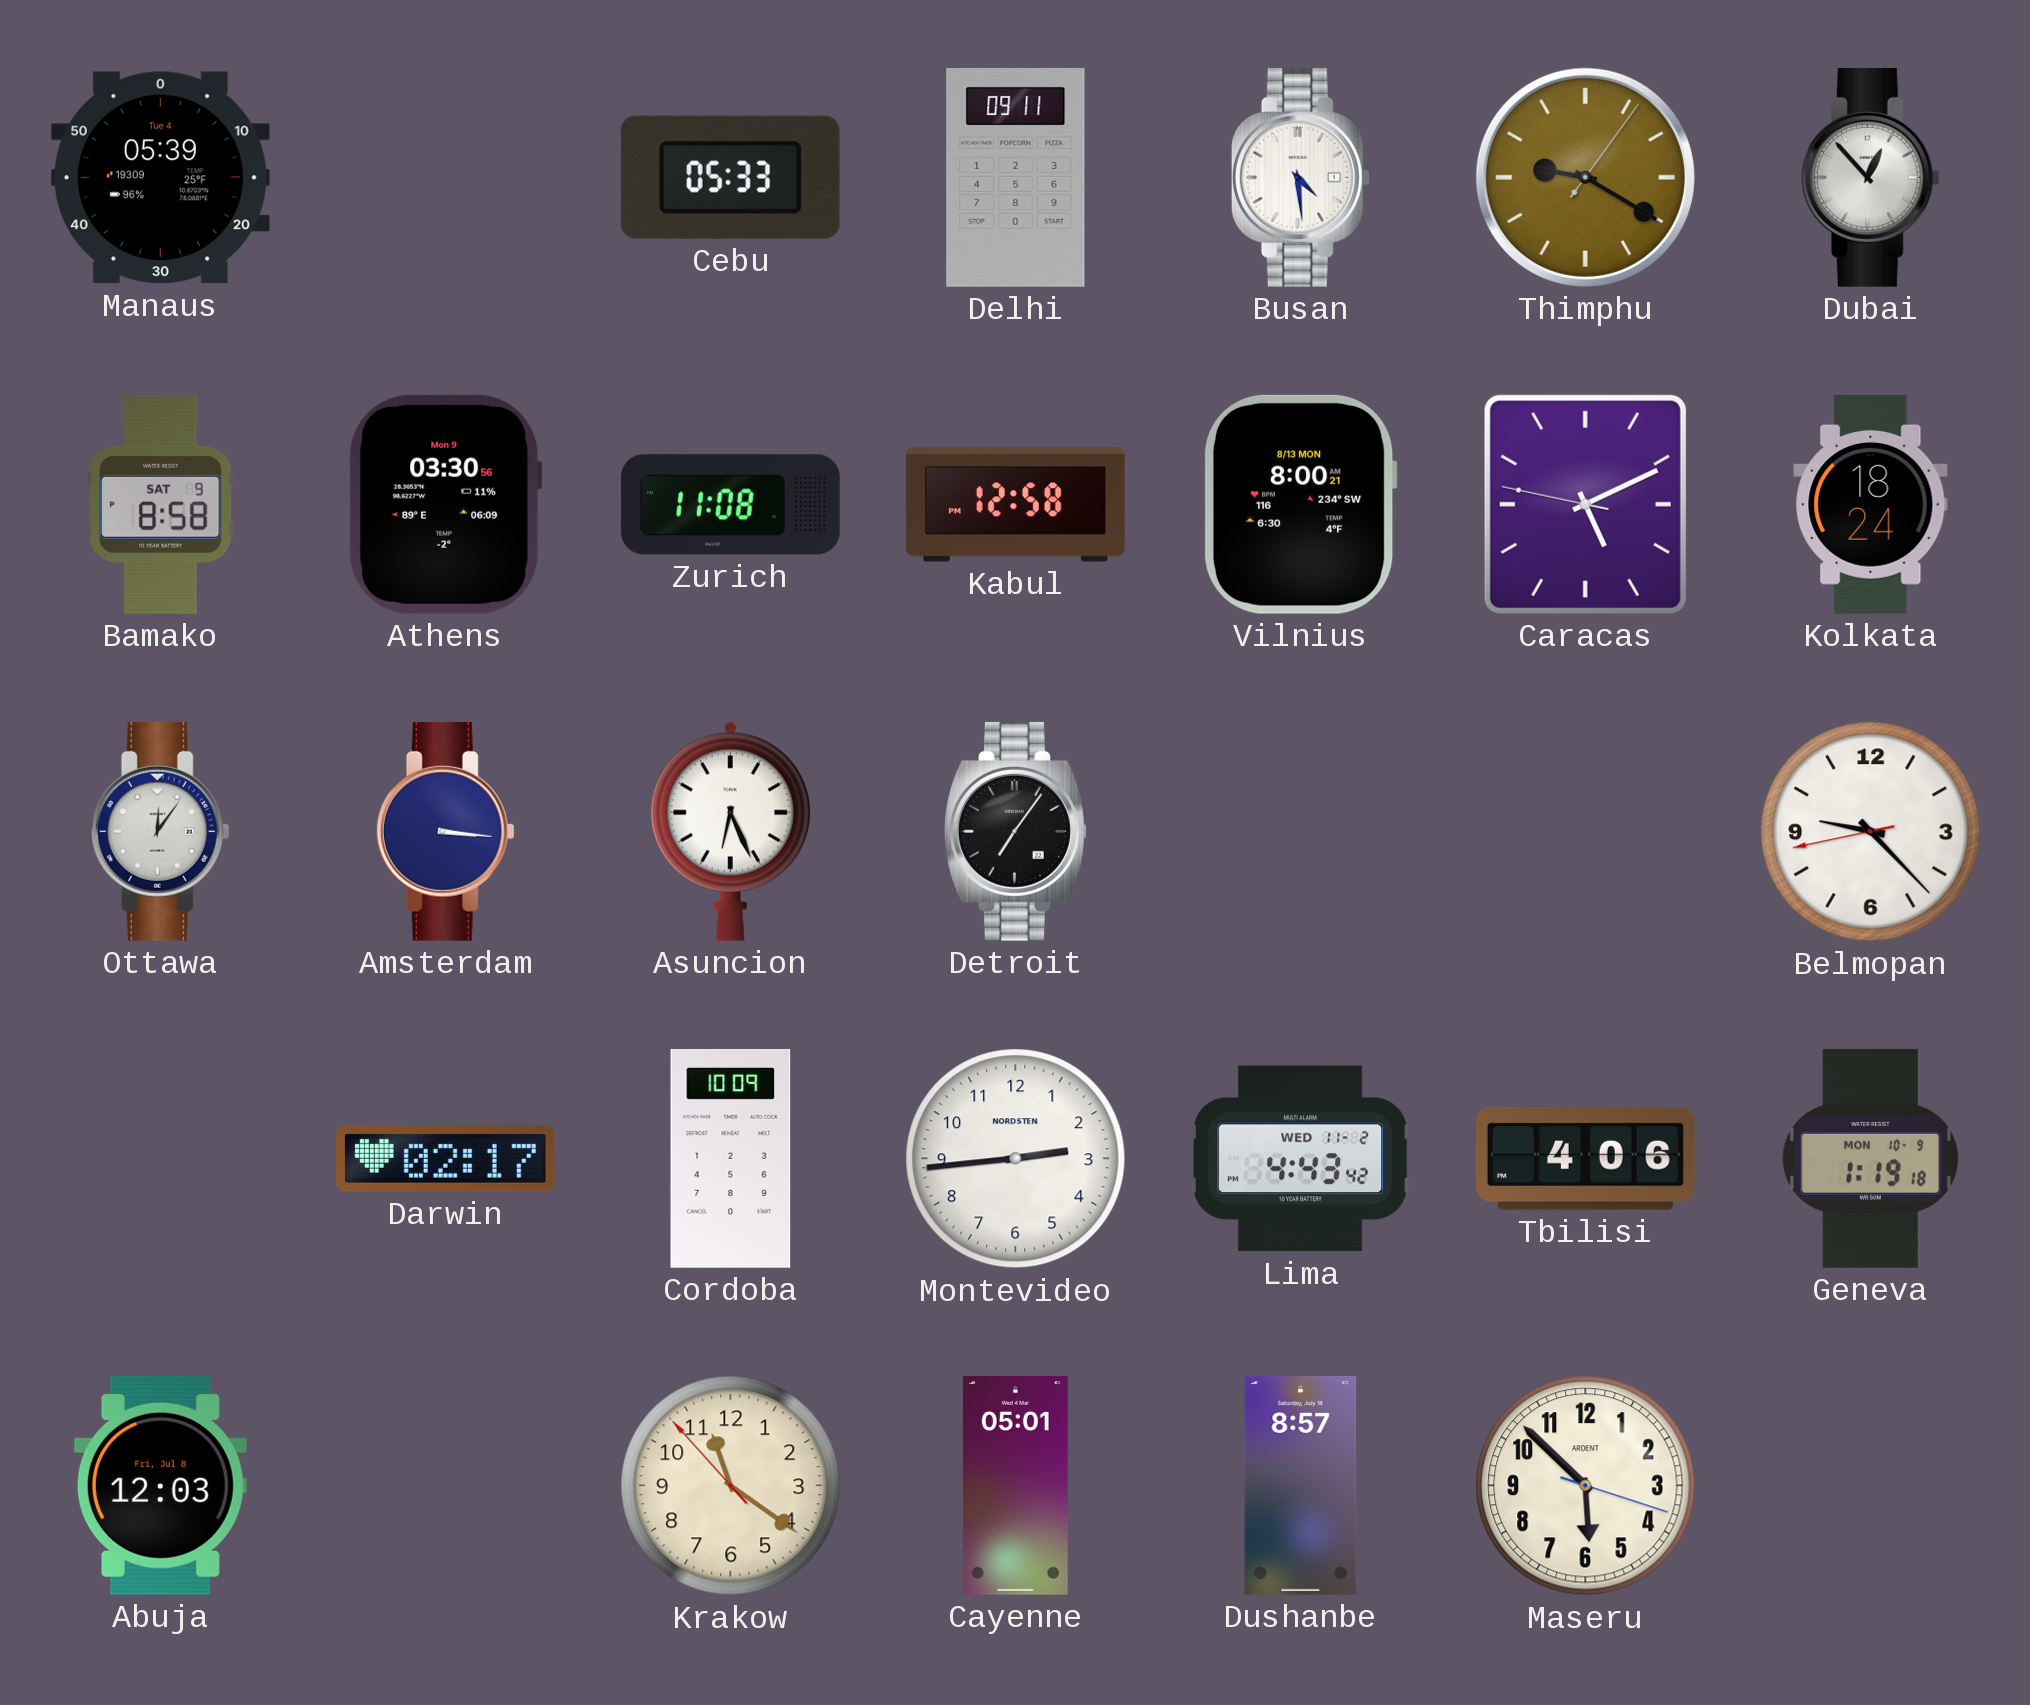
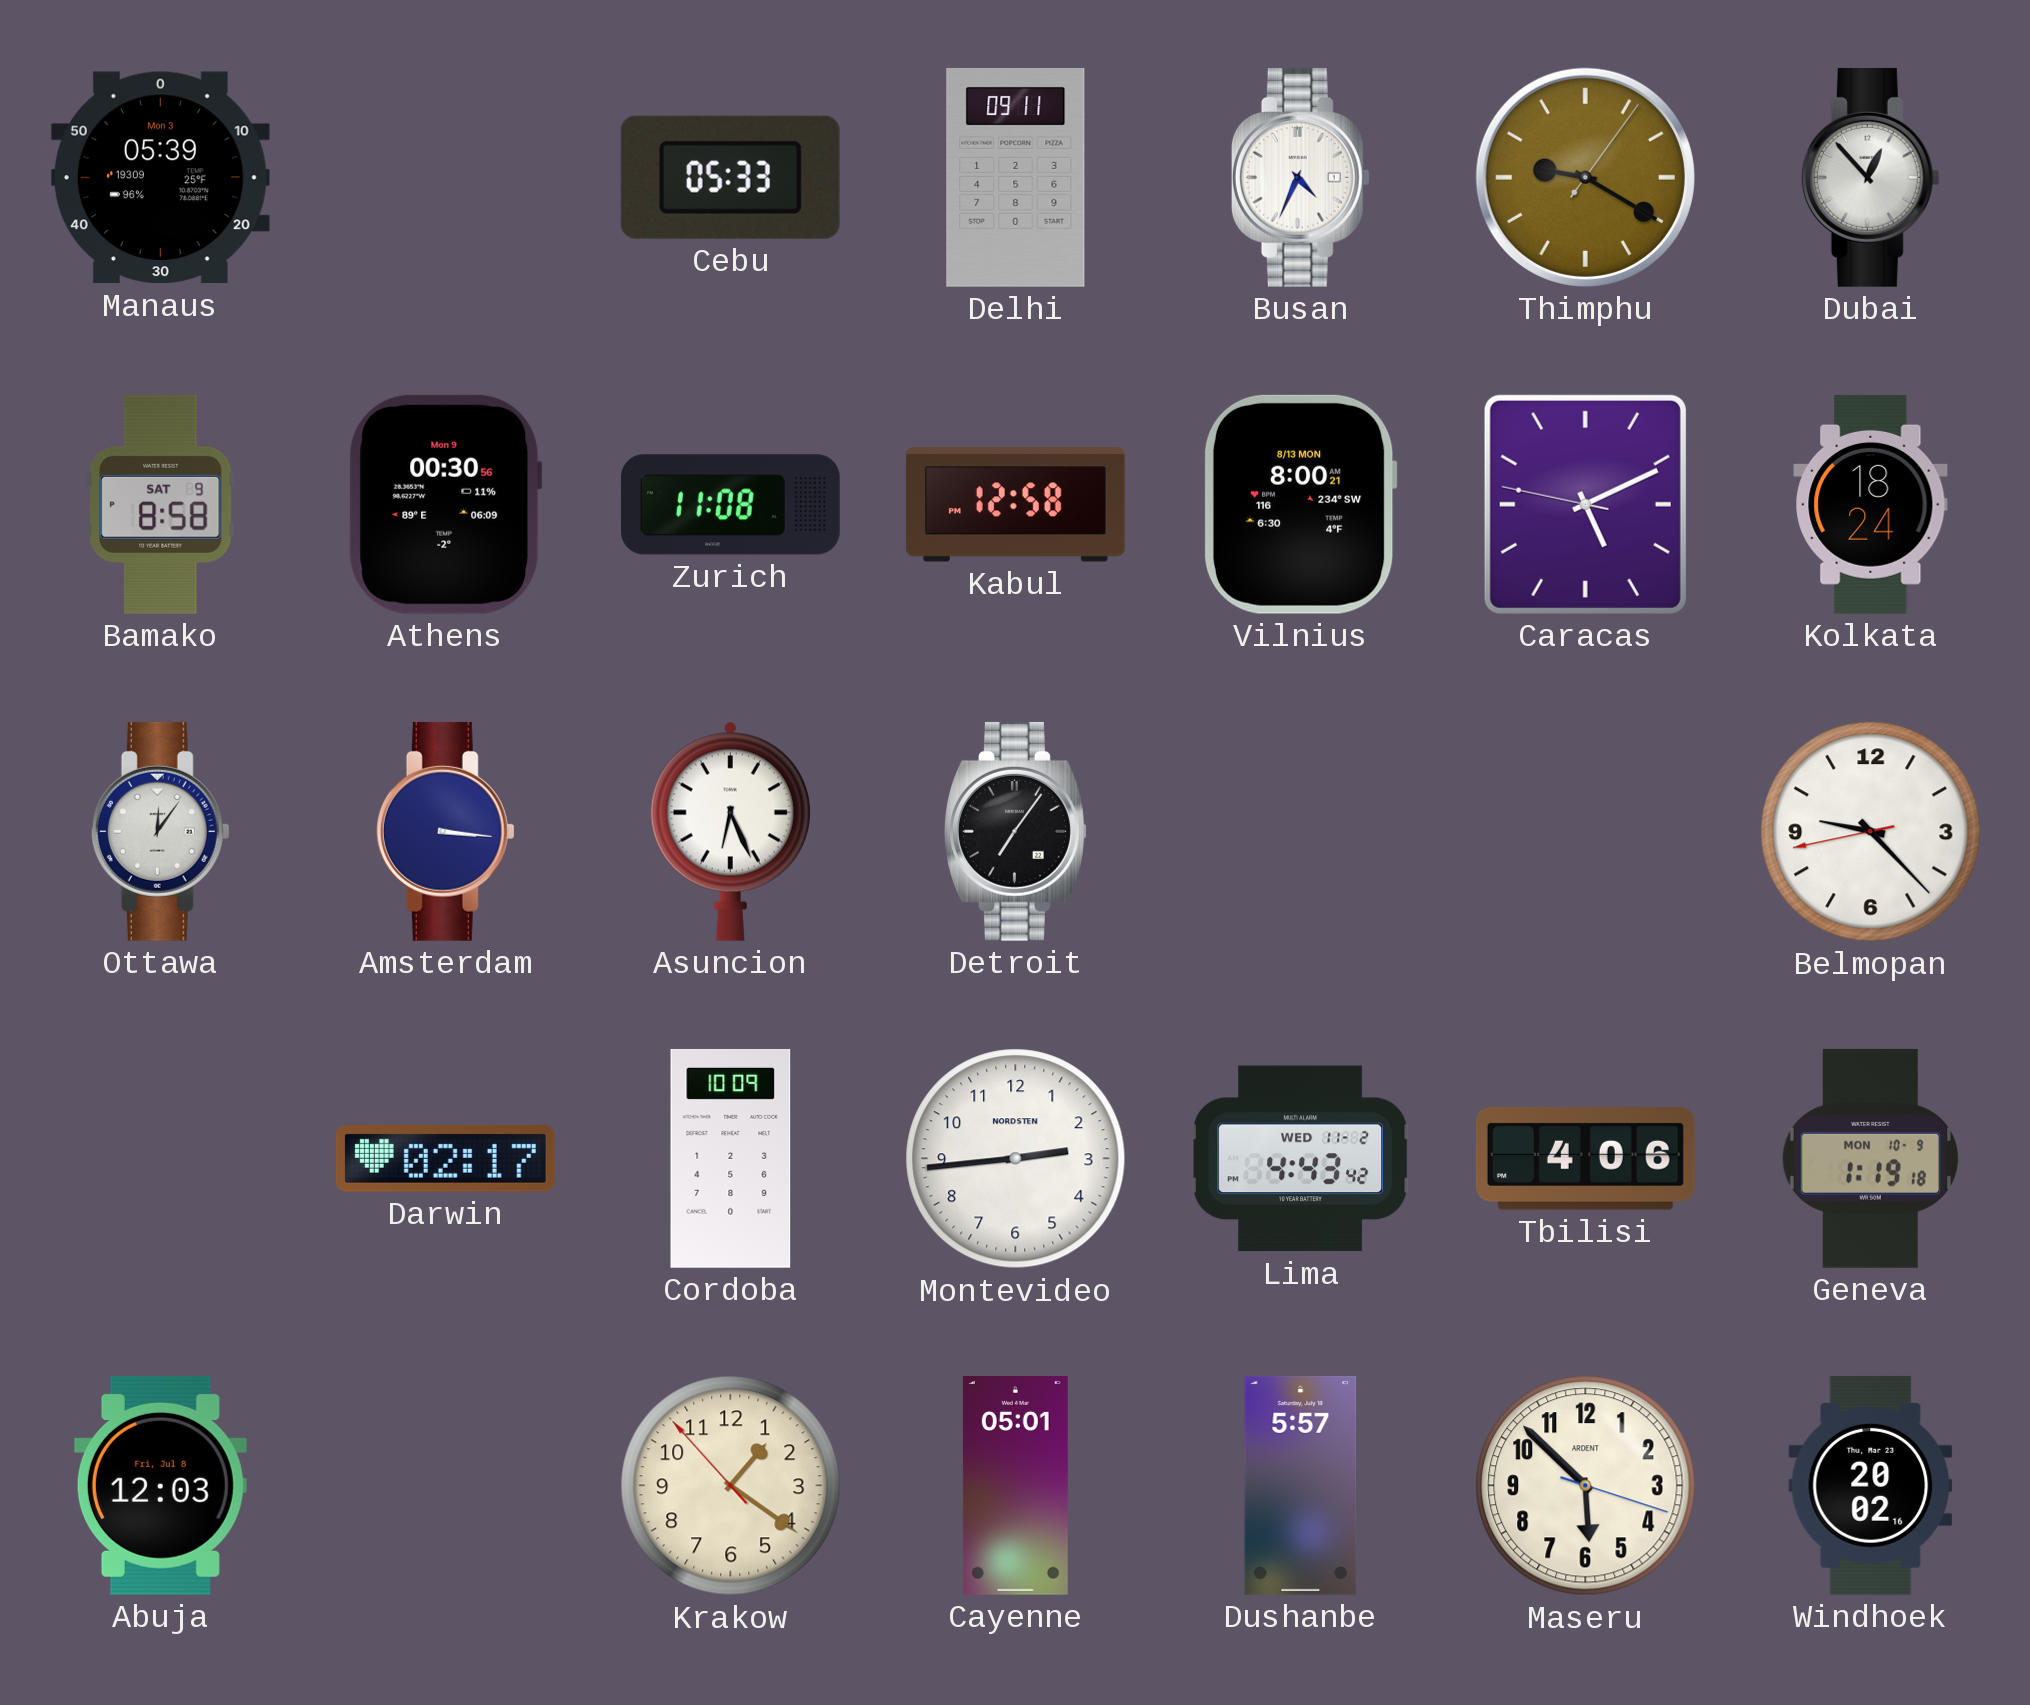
Manaus date: Tue 4 -> Mon 3
Busan: 4:29 -> 4:34
Athens: 03:30 -> 00:30
Krakow: 11:20 -> 1:20
Dushanbe: 8:57 -> 5:57
Windhoek: none -> 20:02
